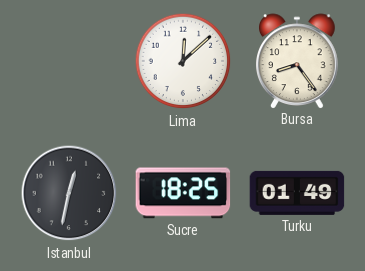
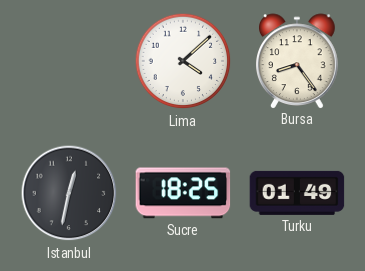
Lima: 12:08 -> 4:08
